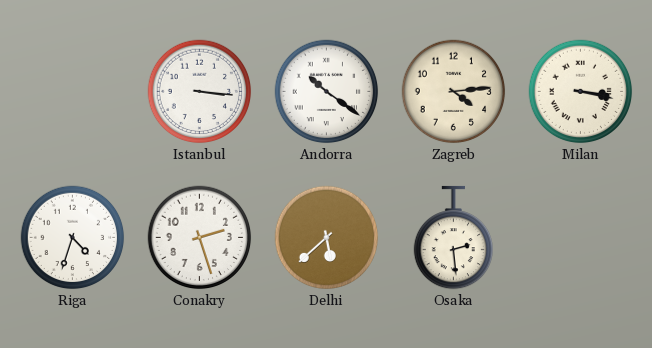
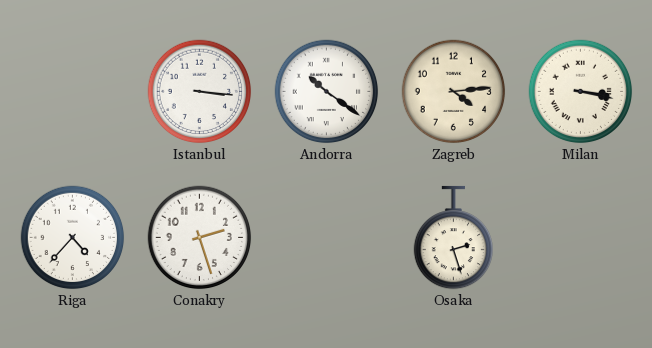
Riga: 4:33 -> 4:37
Delhi: 5:38 -> none
Osaka: 2:29 -> 2:27
